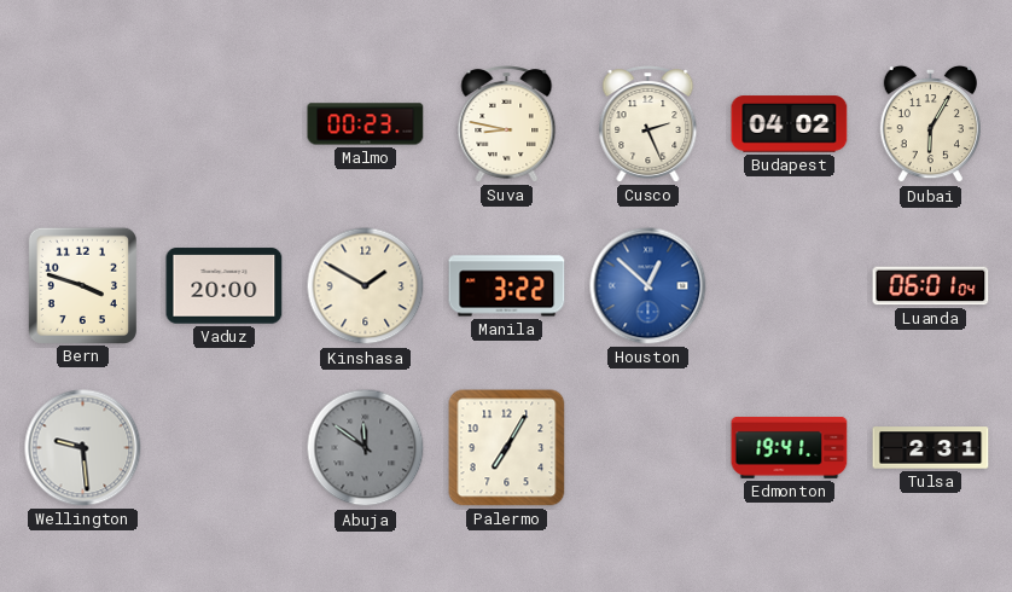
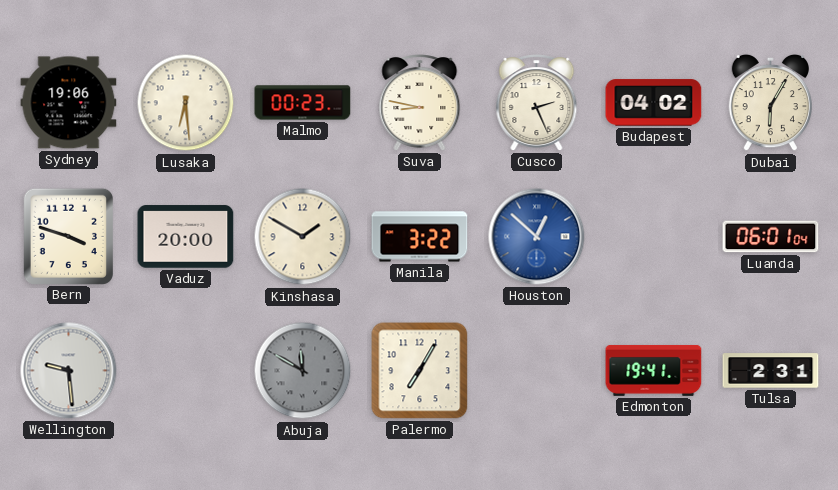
Sydney: none -> 19:06
Lusaka: none -> 6:29
Abuja: 11:51 -> 11:50
